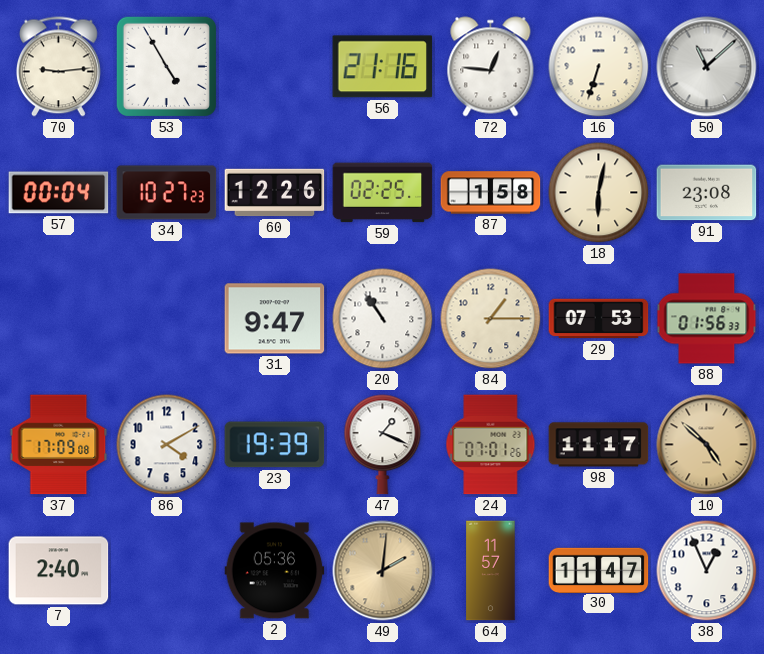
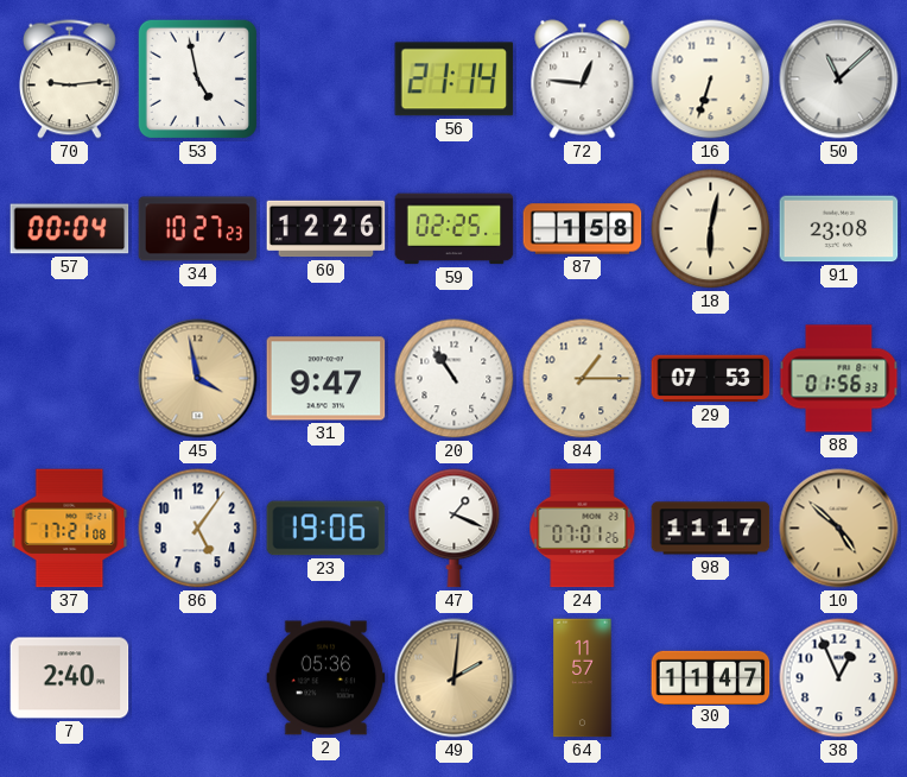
53: 4:55 -> 4:58
56: 21:16 -> 21:14
45: none -> 3:58
37: 17:09 -> 17:21
86: 4:10 -> 5:06
23: 19:39 -> 19:06
